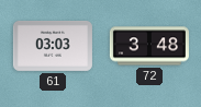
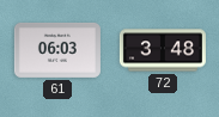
61: 03:03 -> 06:03
